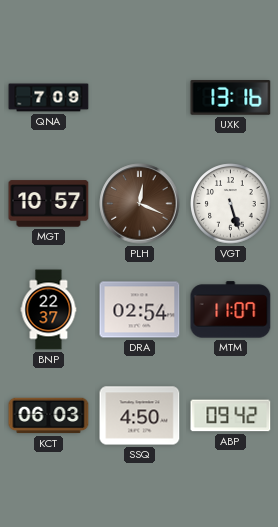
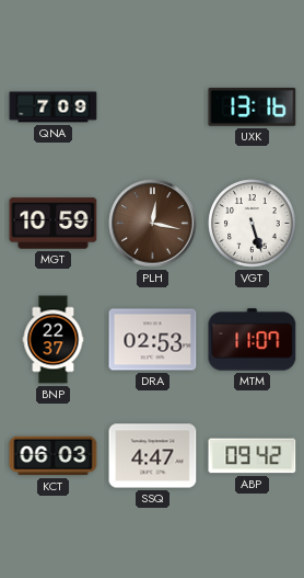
MGT: 10:57 -> 10:59
PLH: 12:19 -> 12:17
DRA: 02:54 -> 02:53
SSQ: 4:50 -> 4:47
